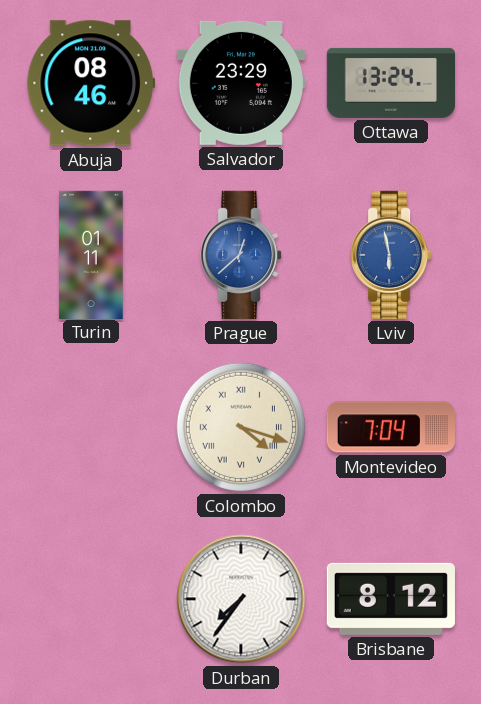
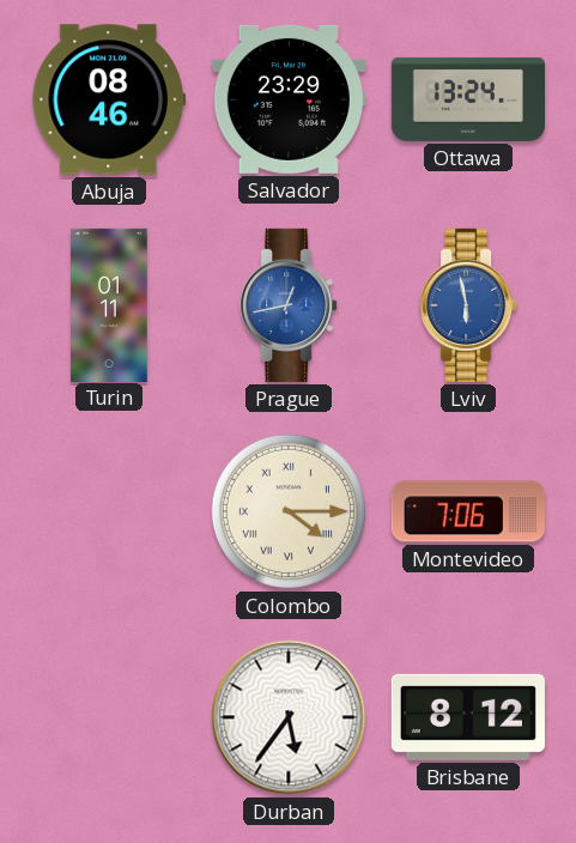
Prague: 12:38 -> 12:43
Colombo: 4:18 -> 4:15
Montevideo: 7:04 -> 7:06
Durban: 7:36 -> 5:36
